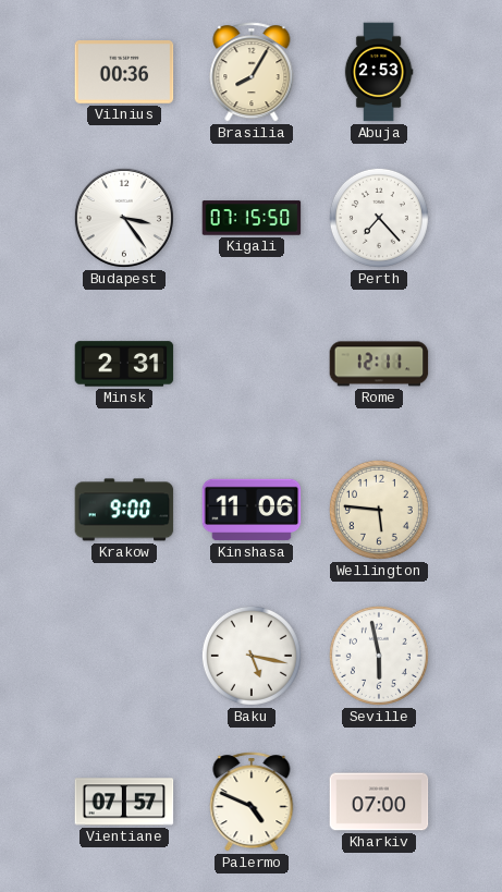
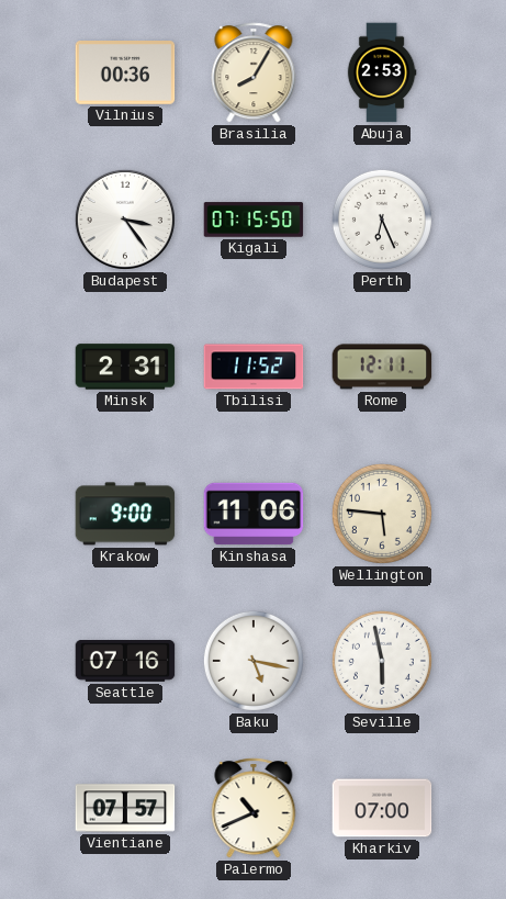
Perth: 7:23 -> 6:26
Tbilisi: none -> 11:52
Seattle: none -> 07:16
Palermo: 4:49 -> 10:41
